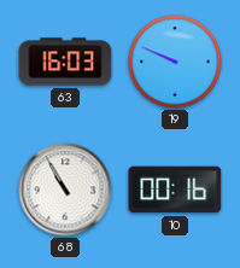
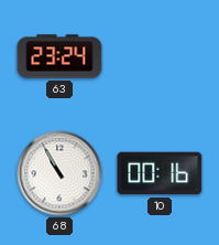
63: 16:03 -> 23:24
19: 9:49 -> none
